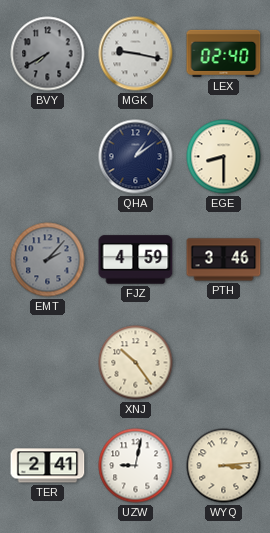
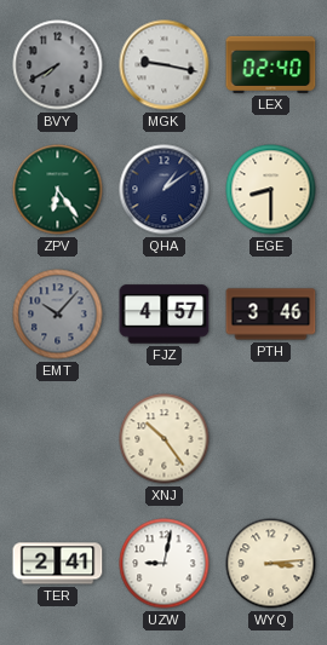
ZPV: none -> 6:24
EMT: 2:07 -> 10:07
FJZ: 4:59 -> 4:57
